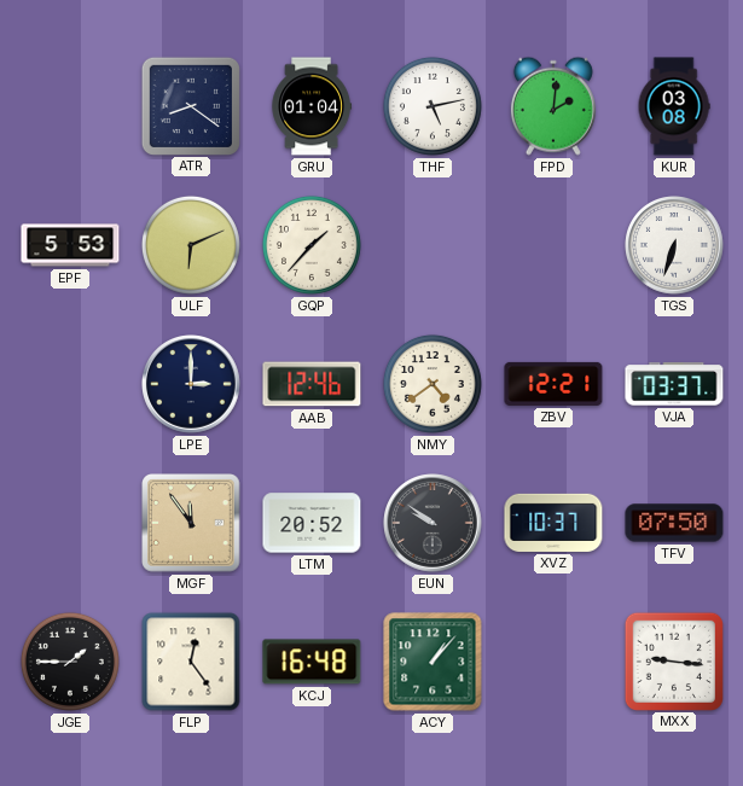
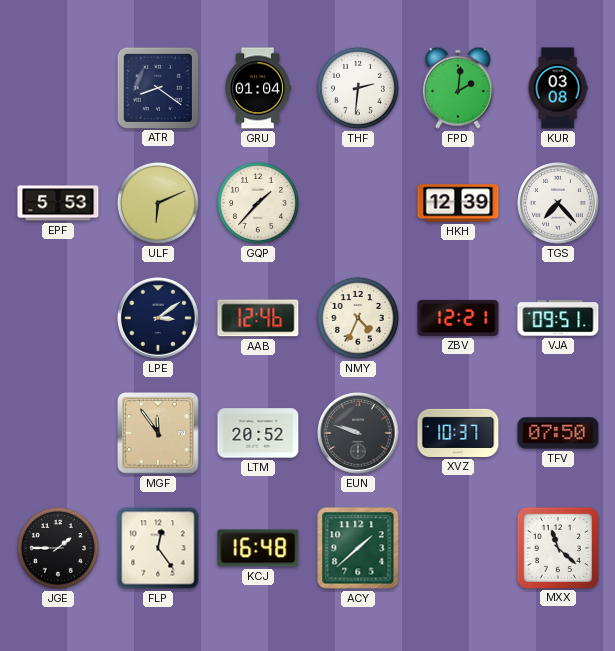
THF: 5:13 -> 2:31
HKH: none -> 12:39
TGS: 6:33 -> 7:23
LPE: 3:00 -> 3:09
NMY: 4:39 -> 4:34
VJA: 03:37 -> 09:51
EUN: 9:51 -> 9:48
ACY: 1:07 -> 1:38
MXX: 9:16 -> 11:22
